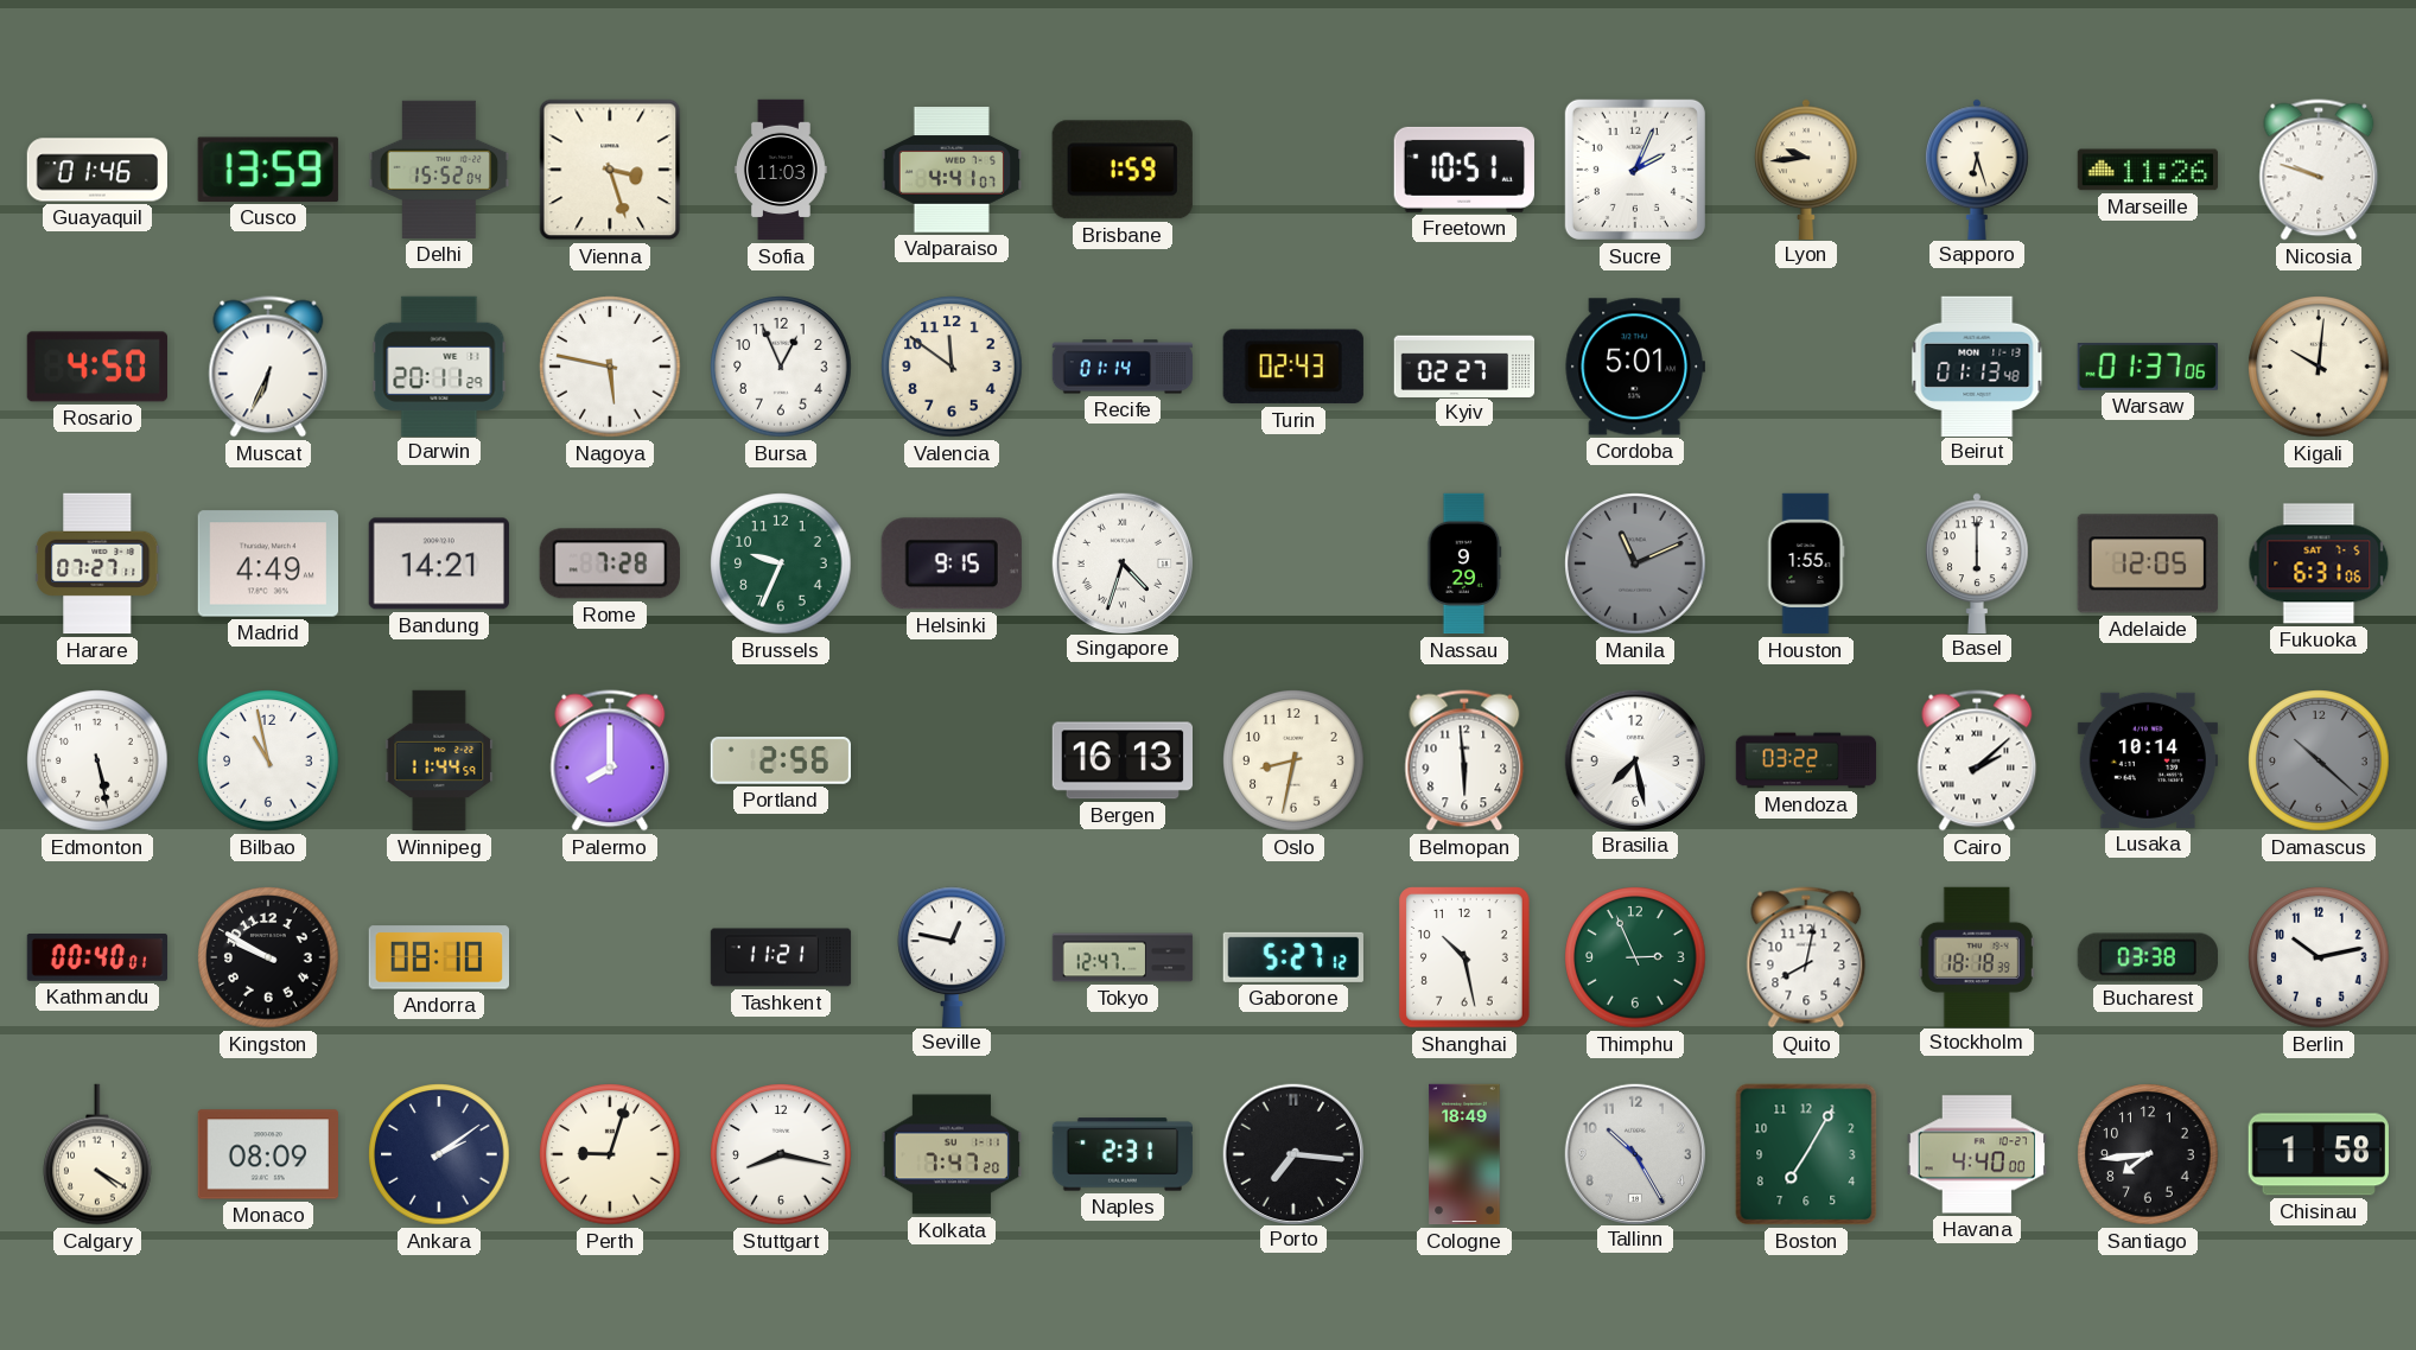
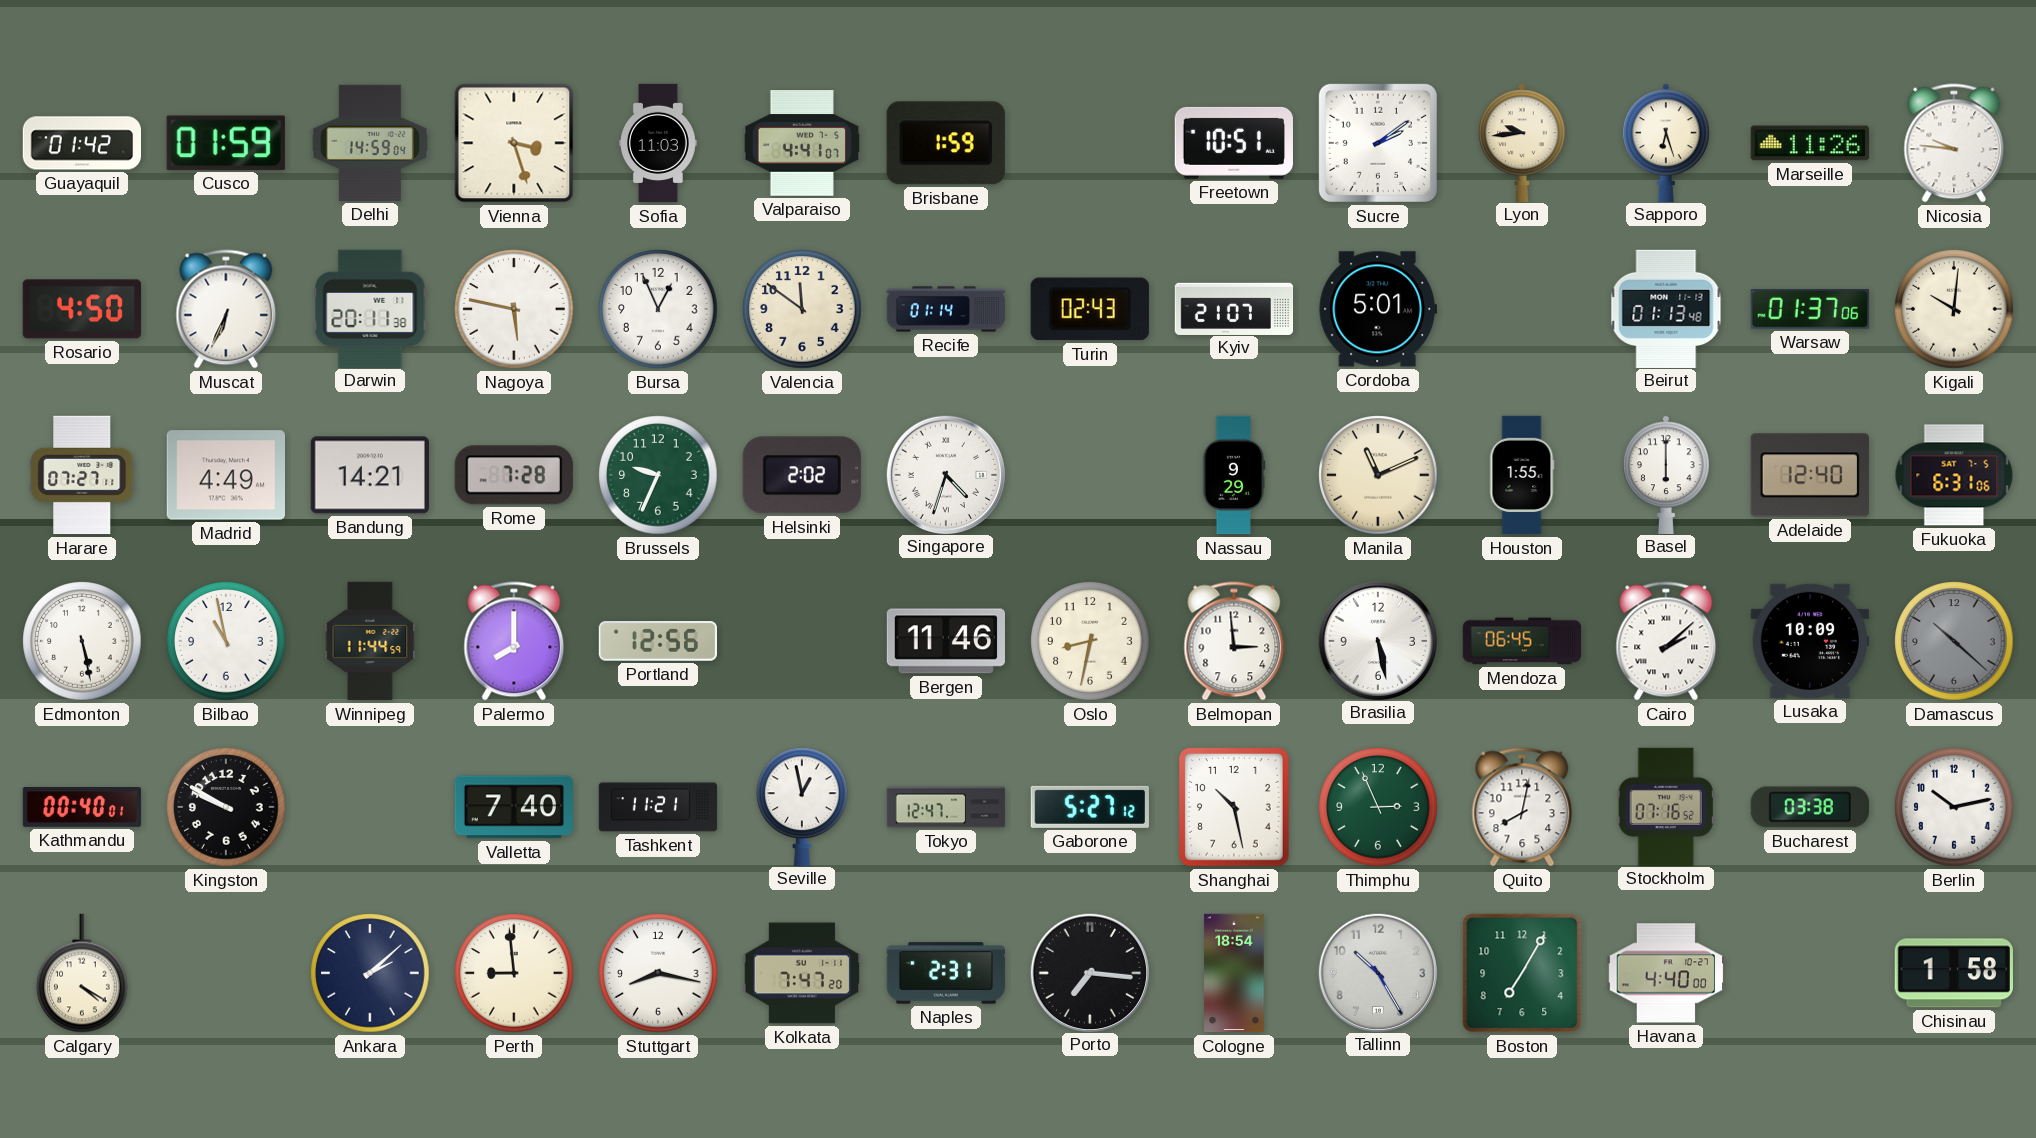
Guayaquil: 01:46 -> 01:42
Cusco: 13:59 -> 01:59
Delhi: 15:52 -> 14:59
Sucre: 2:04 -> 2:09
Nicosia: 9:48 -> 9:46
Darwin: 20:11:29 -> 20:11:38
Kyiv: 02:27 -> 21:07
Helsinki: 9:15 -> 2:02
Manila dial: grey -> cream
Adelaide: 12:05 -> 12:40
Portland: 2:56 -> 12:56
Bergen: 16:13 -> 11:46
Belmopan: 5:59 -> 2:59
Brasilia: 7:28 -> 5:28
Mendoza: 03:22 -> 06:45
Lusaka: 10:14 -> 10:09
Andorra: 08:10 -> none
Valletta: none -> 7:40
Seville: 12:47 -> 12:58
Stockholm: 18:18 -> 07:16
Monaco: 08:09 -> none
Ankara: 2:09 -> 2:08
Perth: 9:03 -> 8:59
Cologne: 18:49 -> 18:54
Santiago: 7:44 -> none
